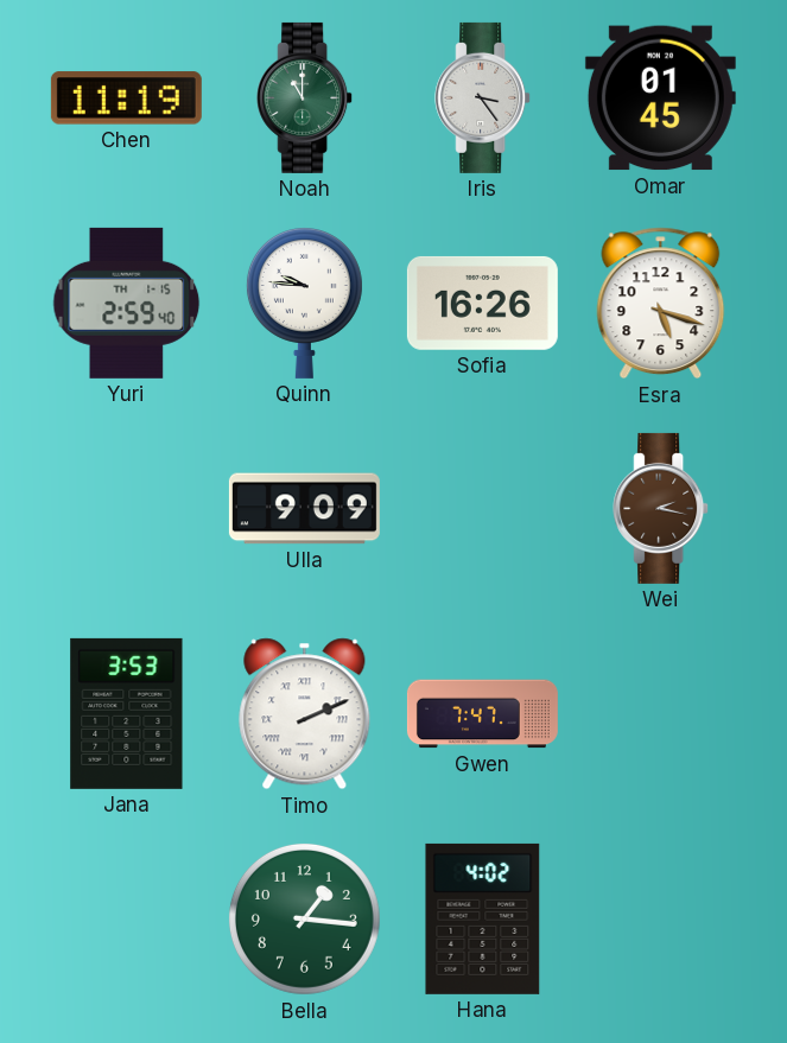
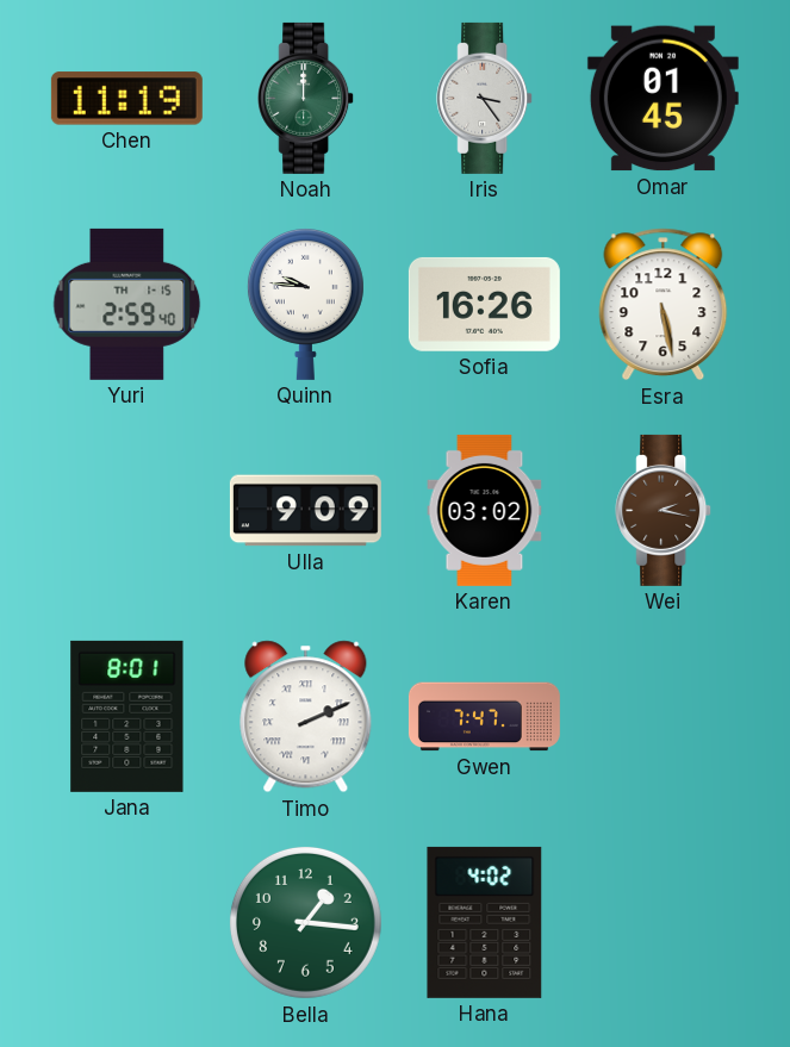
Noah: 11:00 -> 12:00
Esra: 5:18 -> 5:28
Karen: none -> 03:02
Jana: 3:53 -> 8:01
